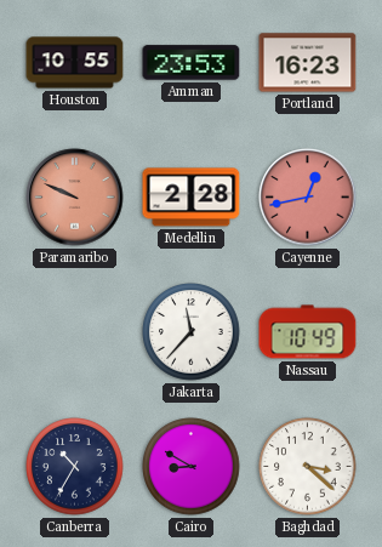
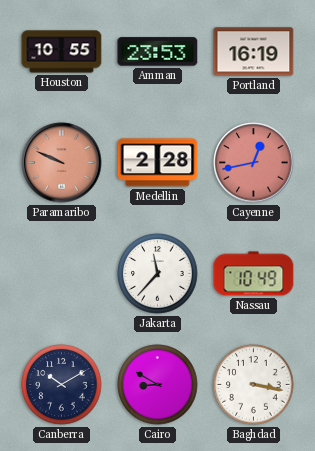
Portland: 16:23 -> 16:19
Canberra: 10:35 -> 10:10
Baghdad: 3:22 -> 3:17
